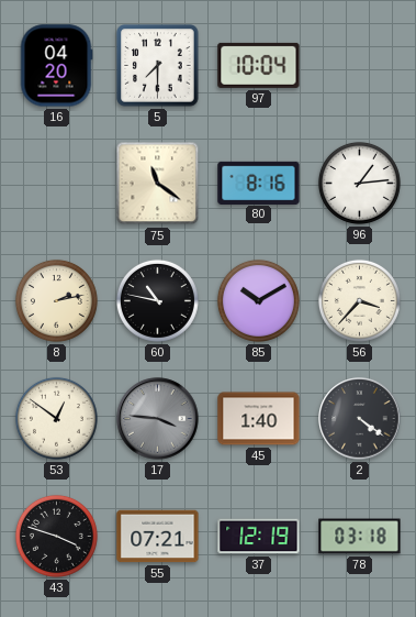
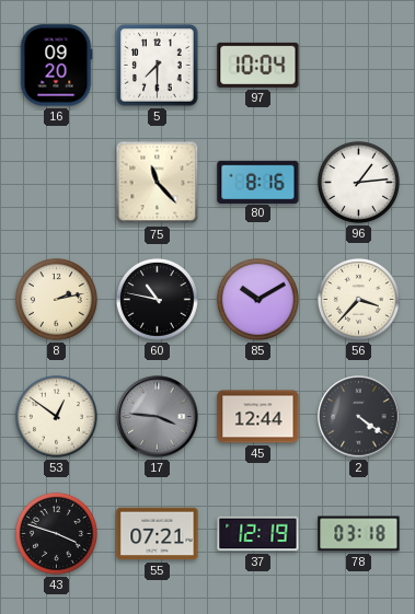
16: 04:20 -> 09:20
75: 11:21 -> 11:23
45: 1:40 -> 12:44
